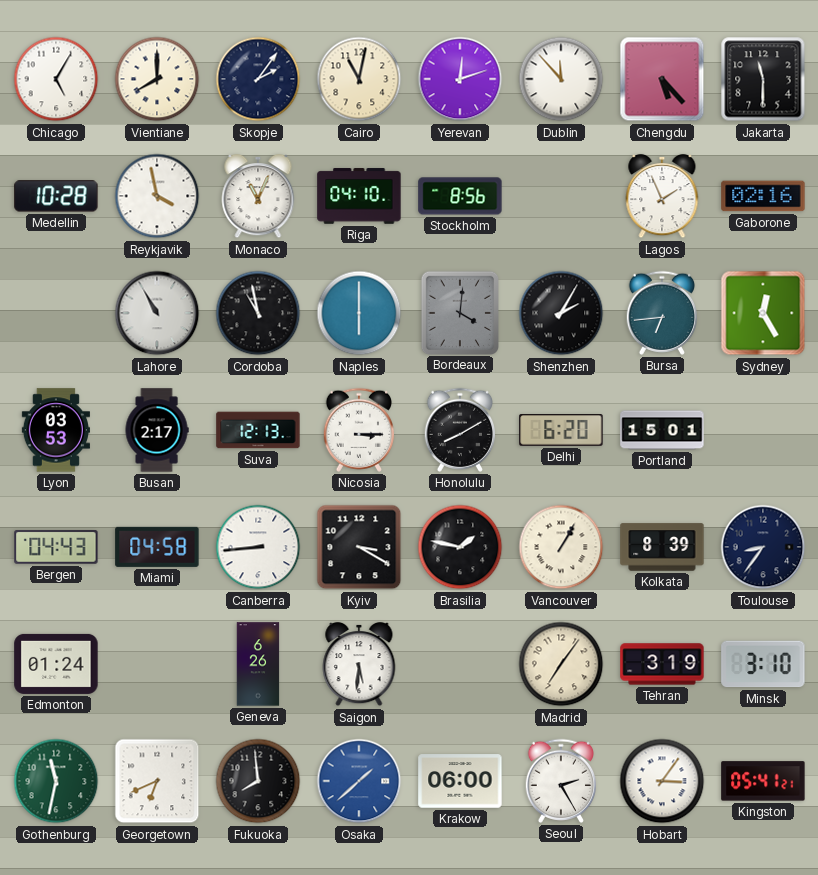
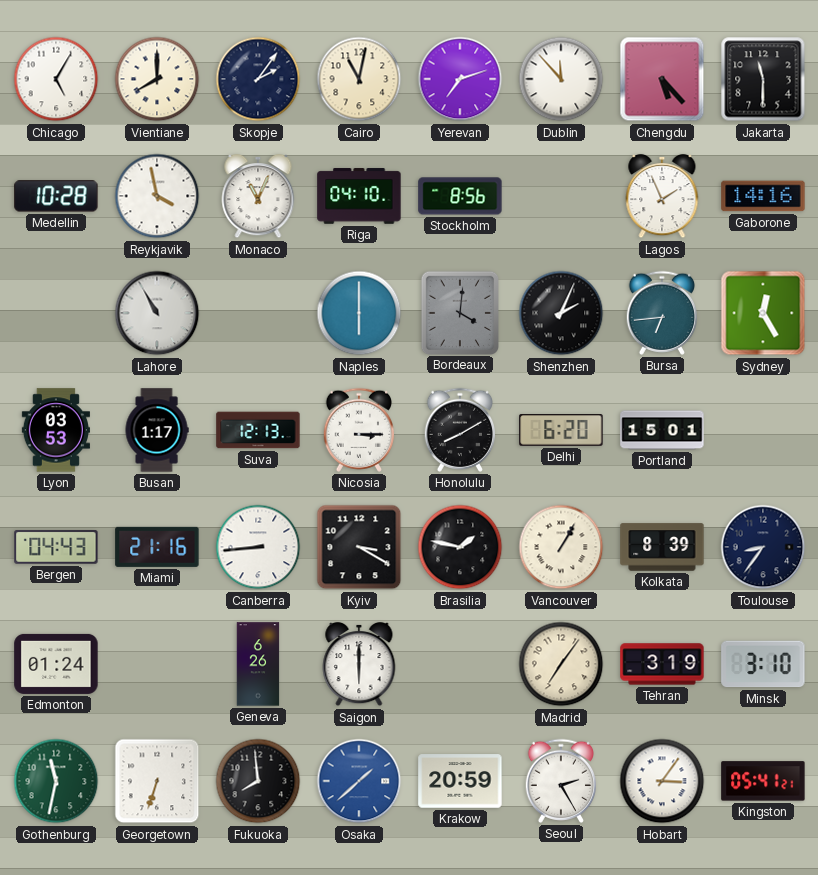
Yerevan: 12:12 -> 7:12
Gaborone: 02:16 -> 14:16
Cordoba: 10:58 -> none
Shenzhen: 2:05 -> 2:04
Busan: 2:17 -> 1:17
Miami: 04:58 -> 21:16
Saigon: 5:31 -> 6:00
Georgetown: 6:41 -> 6:33
Krakow: 06:00 -> 20:59
